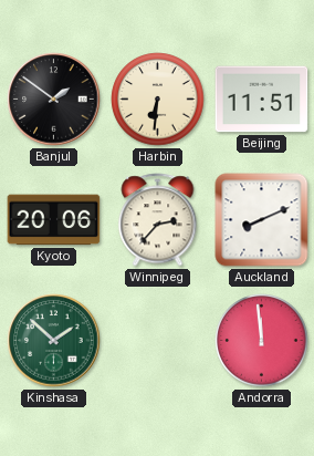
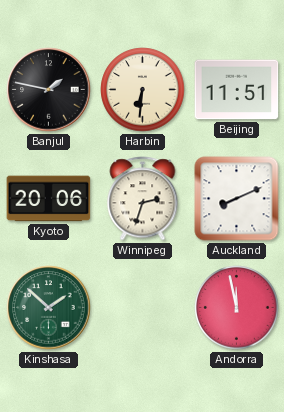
Banjul: 1:51 -> 1:47
Winnipeg: 2:37 -> 2:33
Andorra: 11:59 -> 11:58
